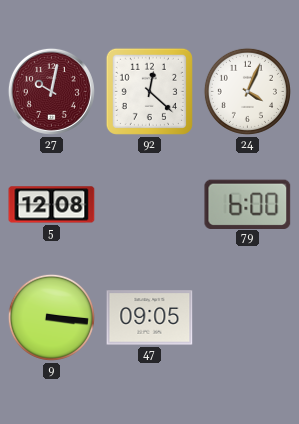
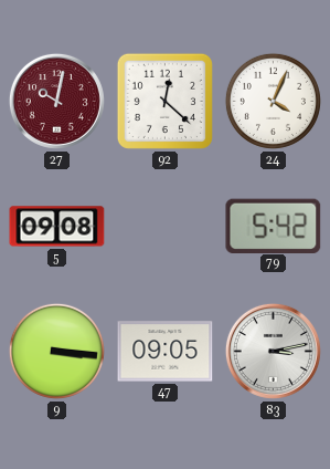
5: 12:08 -> 09:08
79: 6:00 -> 5:42
83: none -> 3:13
